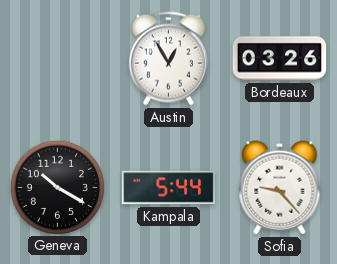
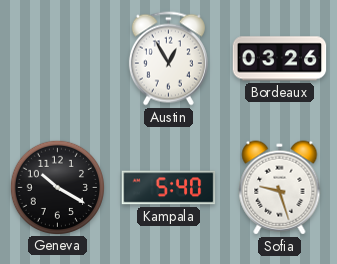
Kampala: 5:44 -> 5:40
Sofia: 9:23 -> 9:27
